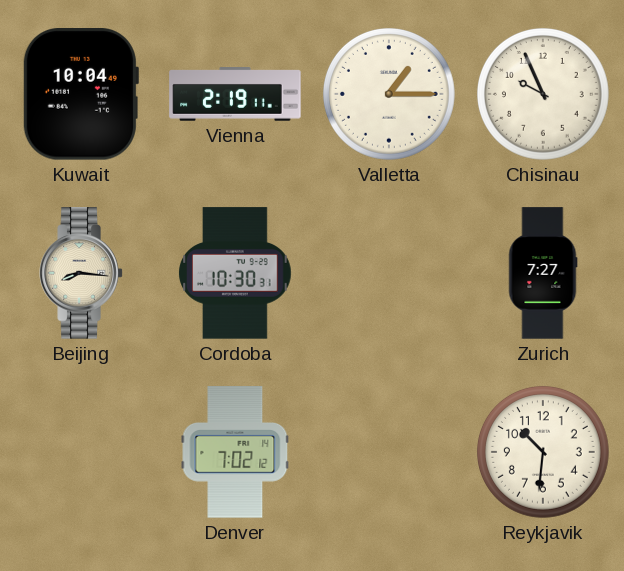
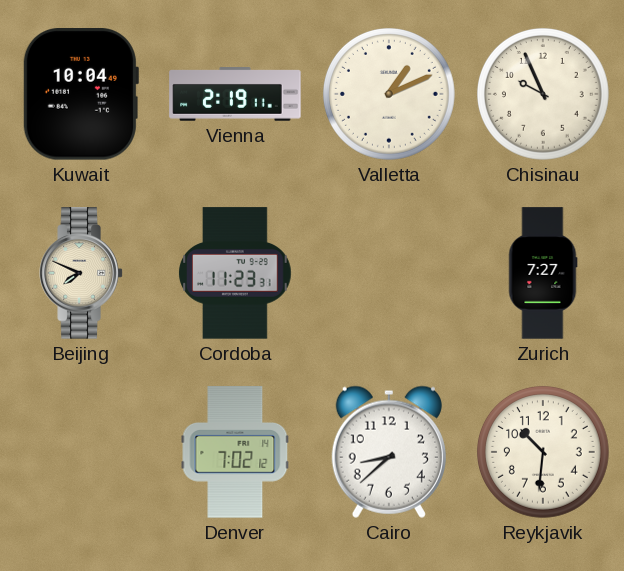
Valletta: 1:15 -> 1:11
Beijing: 8:16 -> 7:49
Cordoba: 10:30 -> 11:23
Cairo: none -> 8:38
